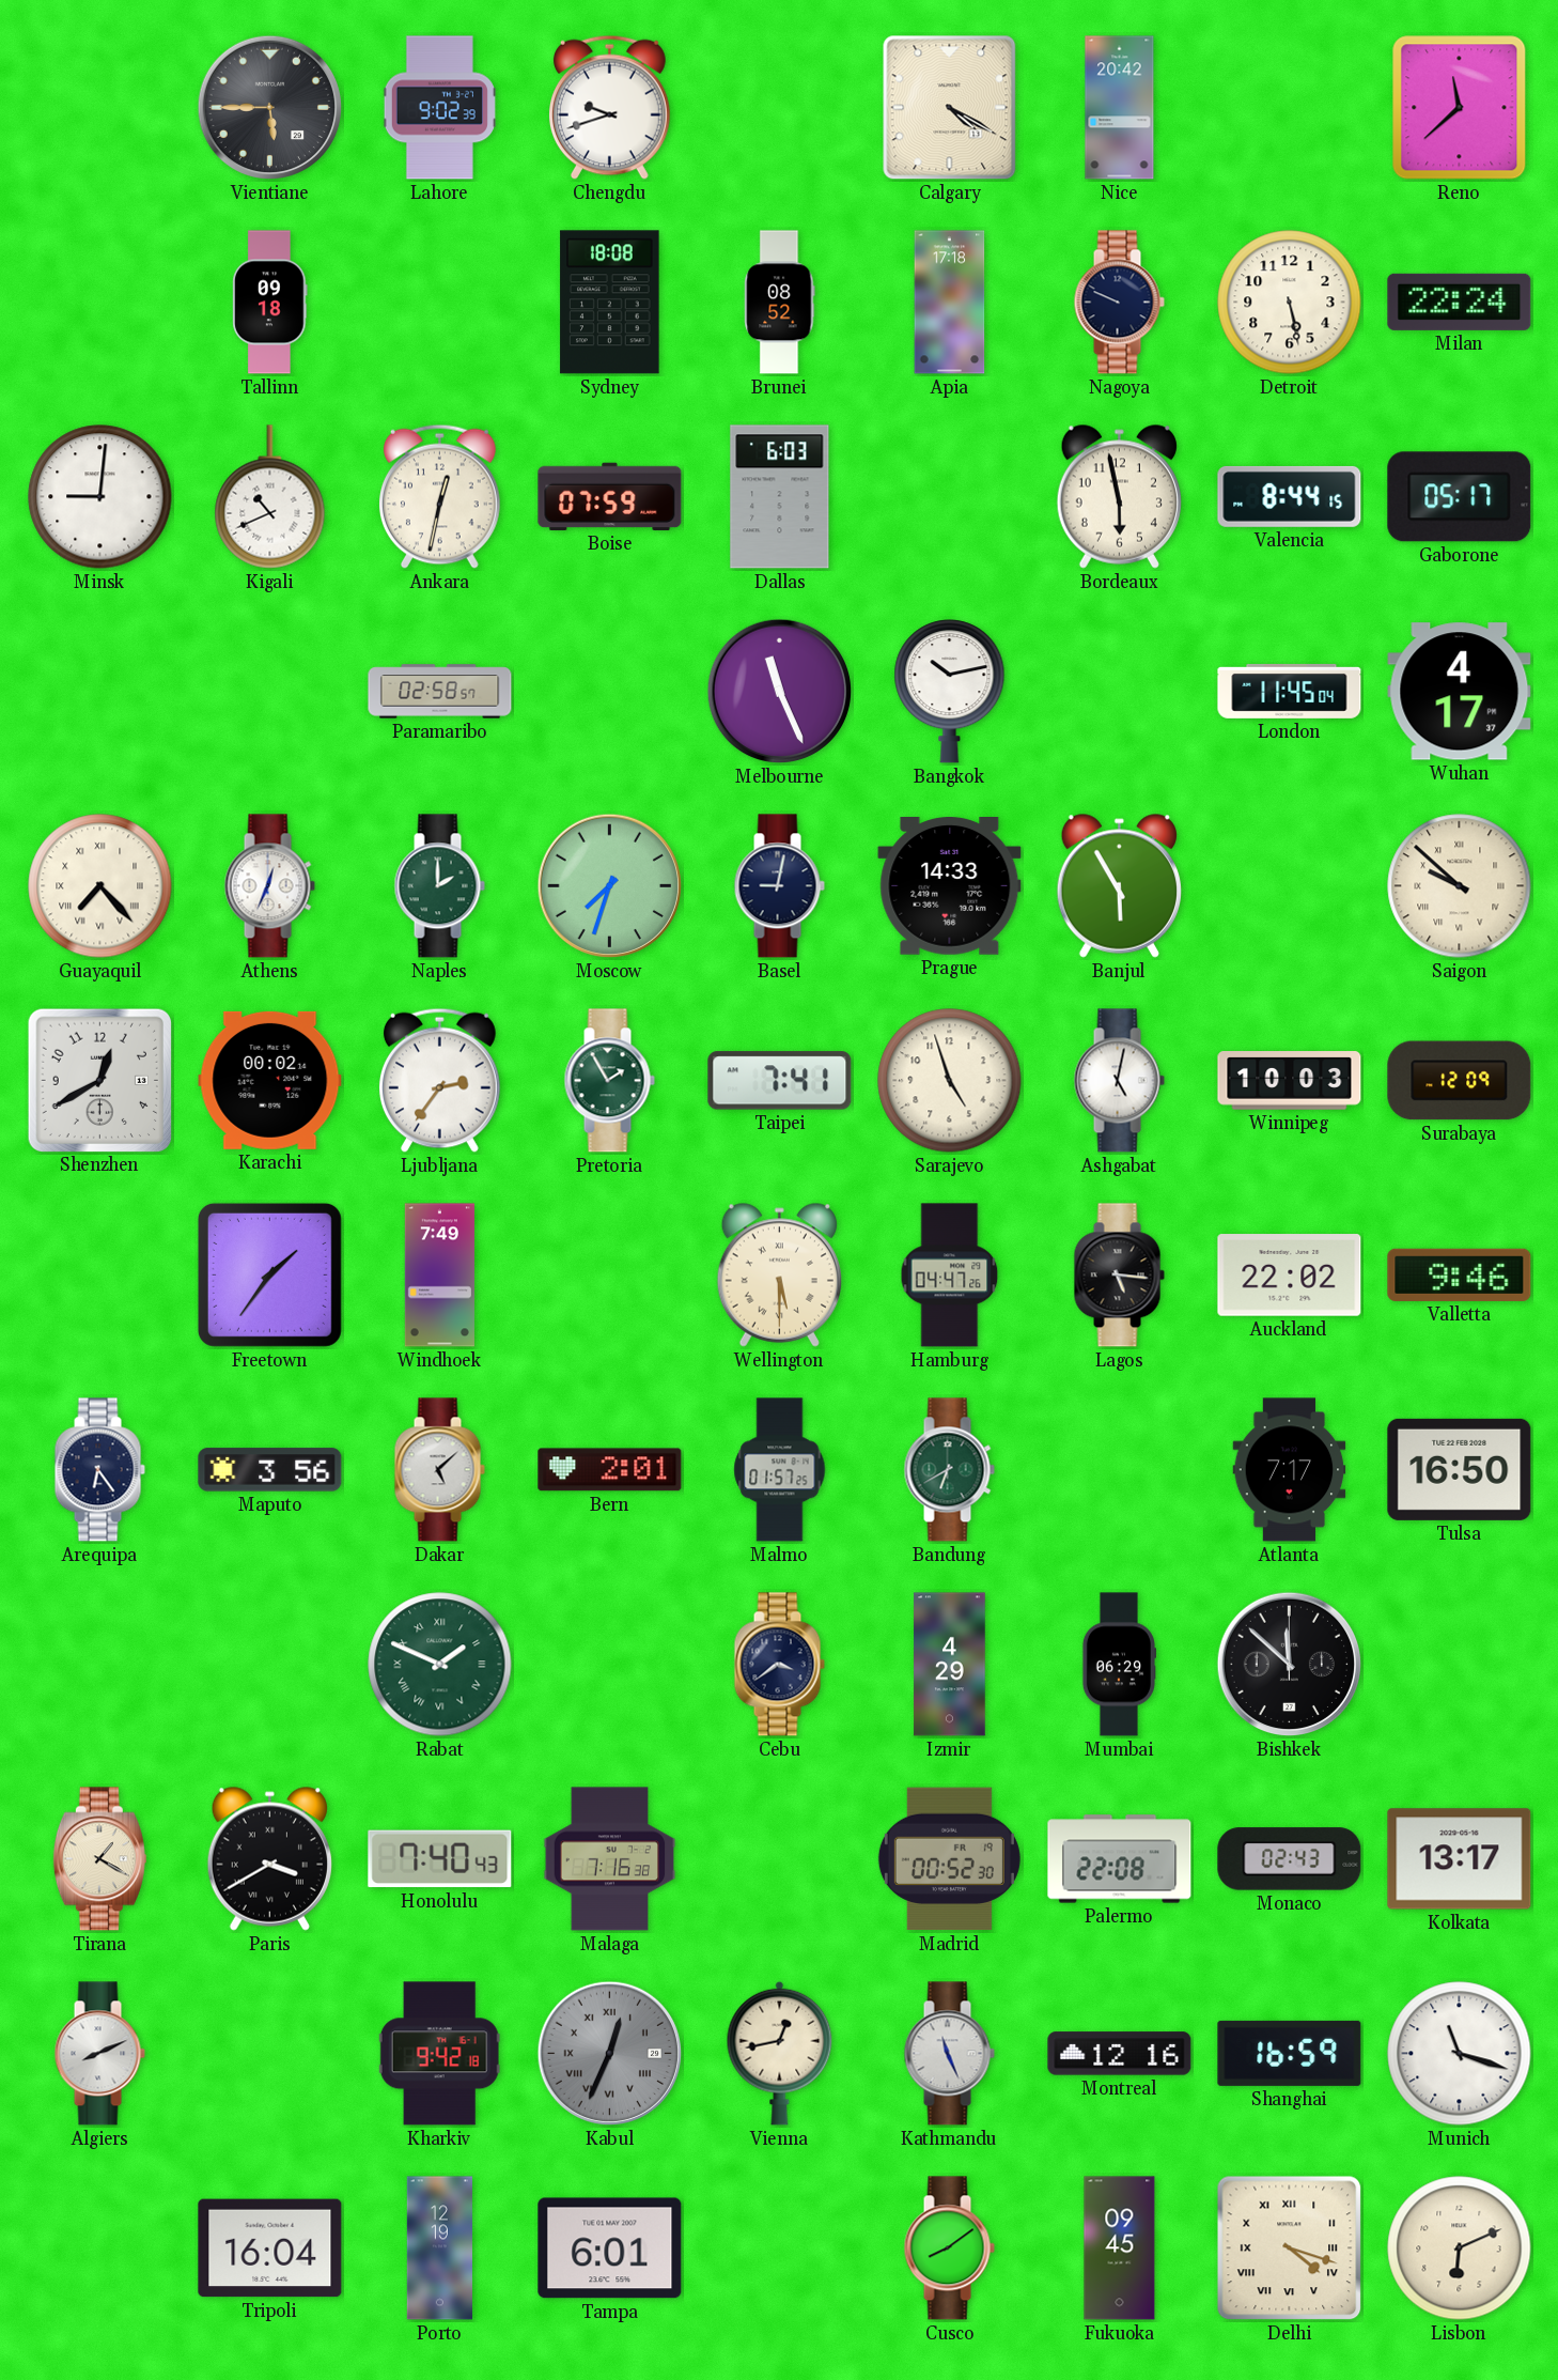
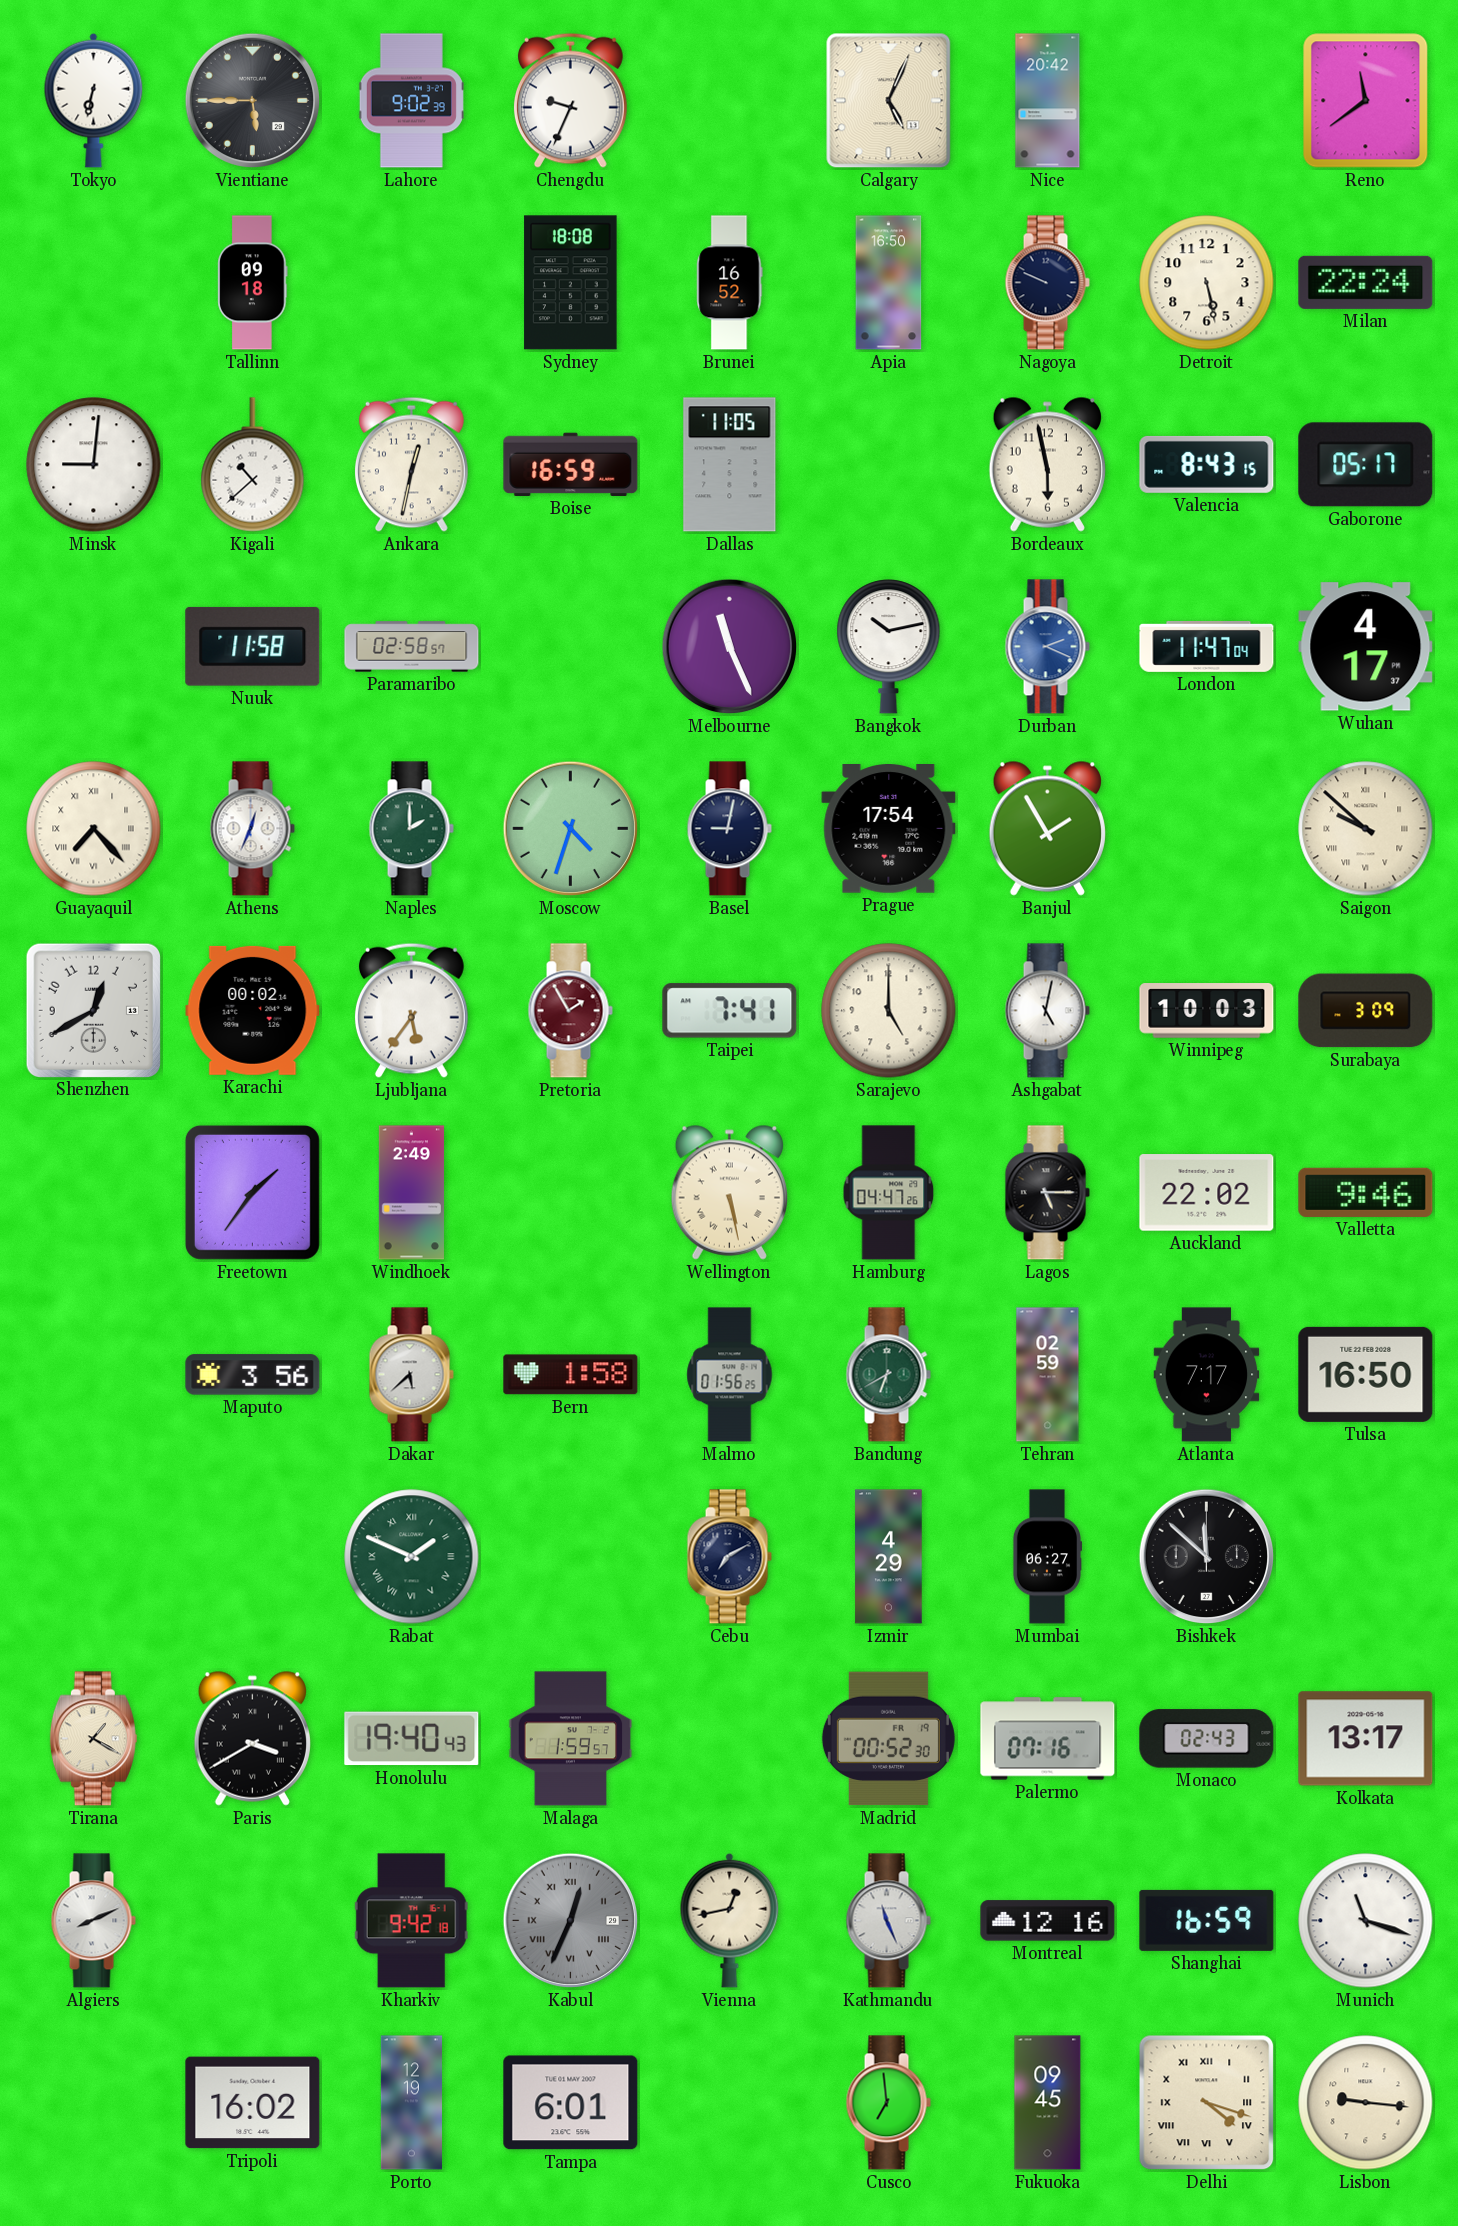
Tokyo: none -> 6:32
Chengdu: 9:42 -> 9:34
Calgary: 4:20 -> 5:04
Reno: 11:38 -> 11:39
Brunei: 08:52 -> 16:52
Apia: 17:18 -> 16:50
Kigali: 10:41 -> 10:38
Boise: 07:59 -> 16:59
Dallas: 6:03 -> 11:05
Valencia: 8:44 -> 8:43
Nuuk: none -> 11:58
Durban: none -> 2:19
London: 11:45 -> 11:47
Moscow: 7:33 -> 4:33
Prague: 14:33 -> 17:54
Banjul: 5:55 -> 1:55
Ljubljana: 2:36 -> 5:36
Pretoria dial: green -> burgundy
Sarajevo: 4:57 -> 5:00
Surabaya: 12:09 -> 3:09
Windhoek: 7:49 -> 2:49
Wellington: 5:30 -> 5:28
Lagos: 5:16 -> 5:15
Arequipa: 6:24 -> none
Dakar: 5:08 -> 5:38
Bern: 2:01 -> 1:58
Malmo: 01:57 -> 01:56
Tehran: none -> 02:59
Cebu: 3:39 -> 7:10
Mumbai: 06:29 -> 06:27
Honolulu: 7:40 -> 19:40
Malaga: 7:16 -> 1:59
Palermo: 22:08 -> 07:16
Tripoli: 16:04 -> 16:02
Cusco: 8:09 -> 6:59
Lisbon: 6:11 -> 9:16
